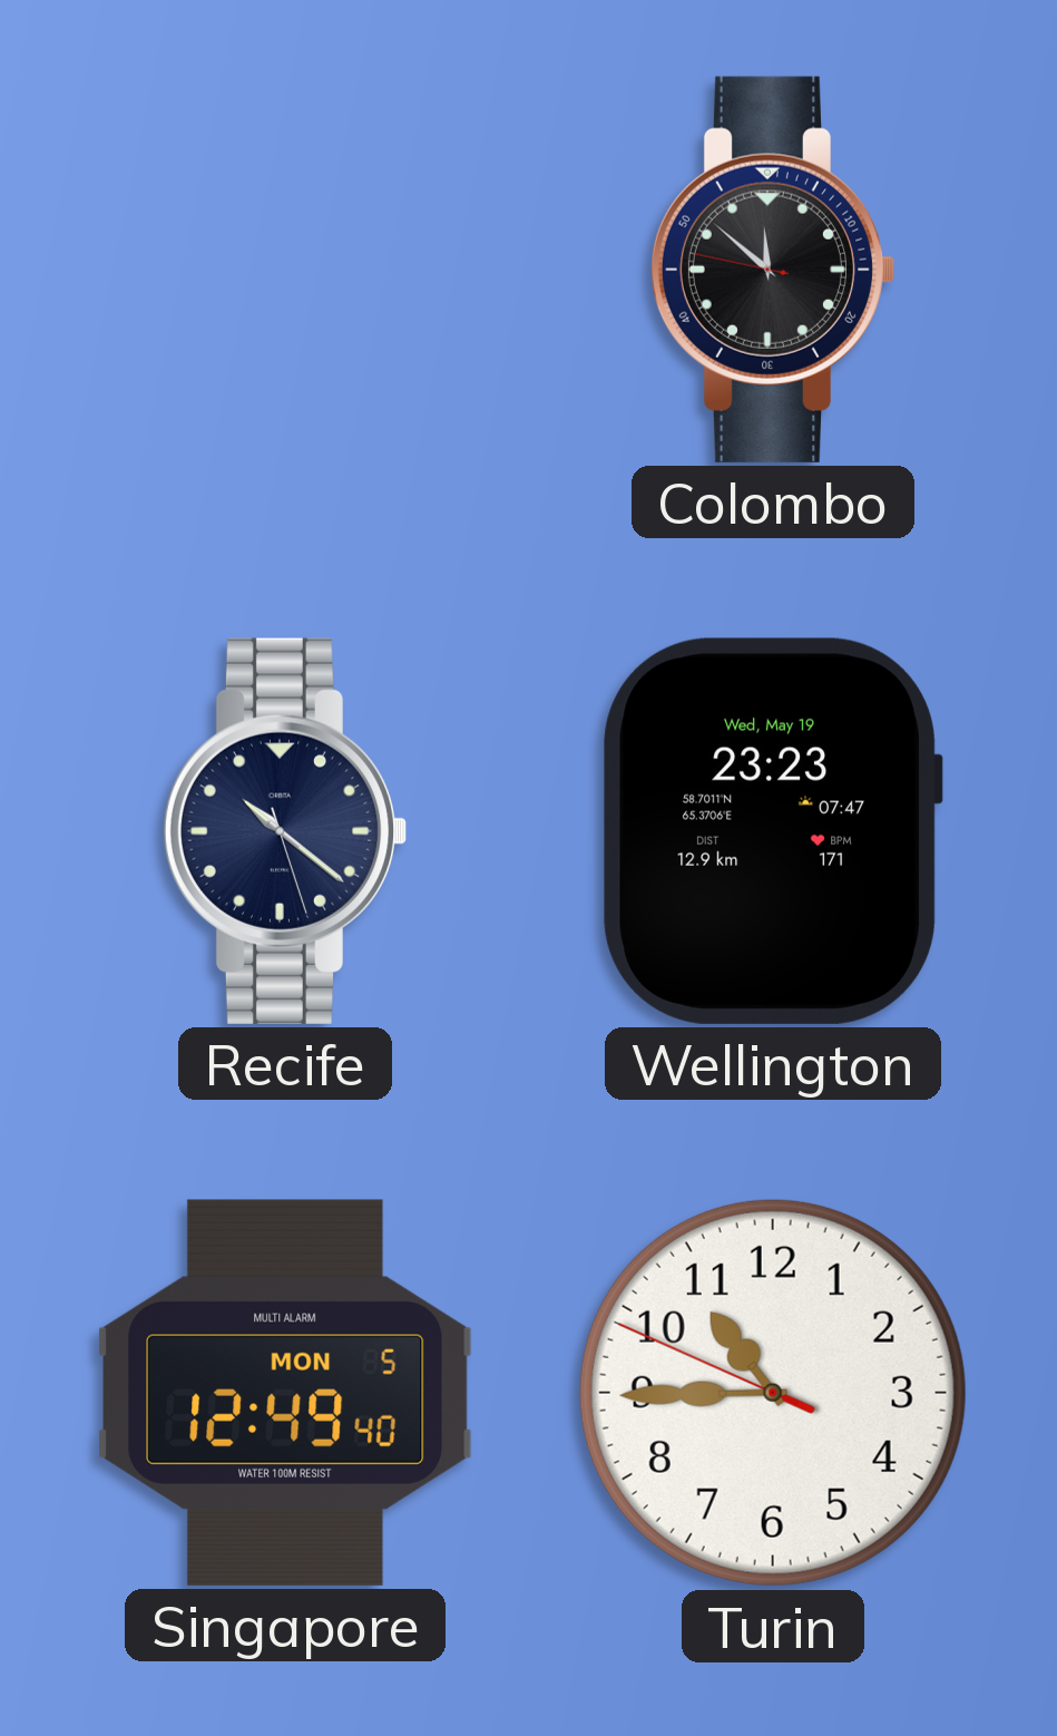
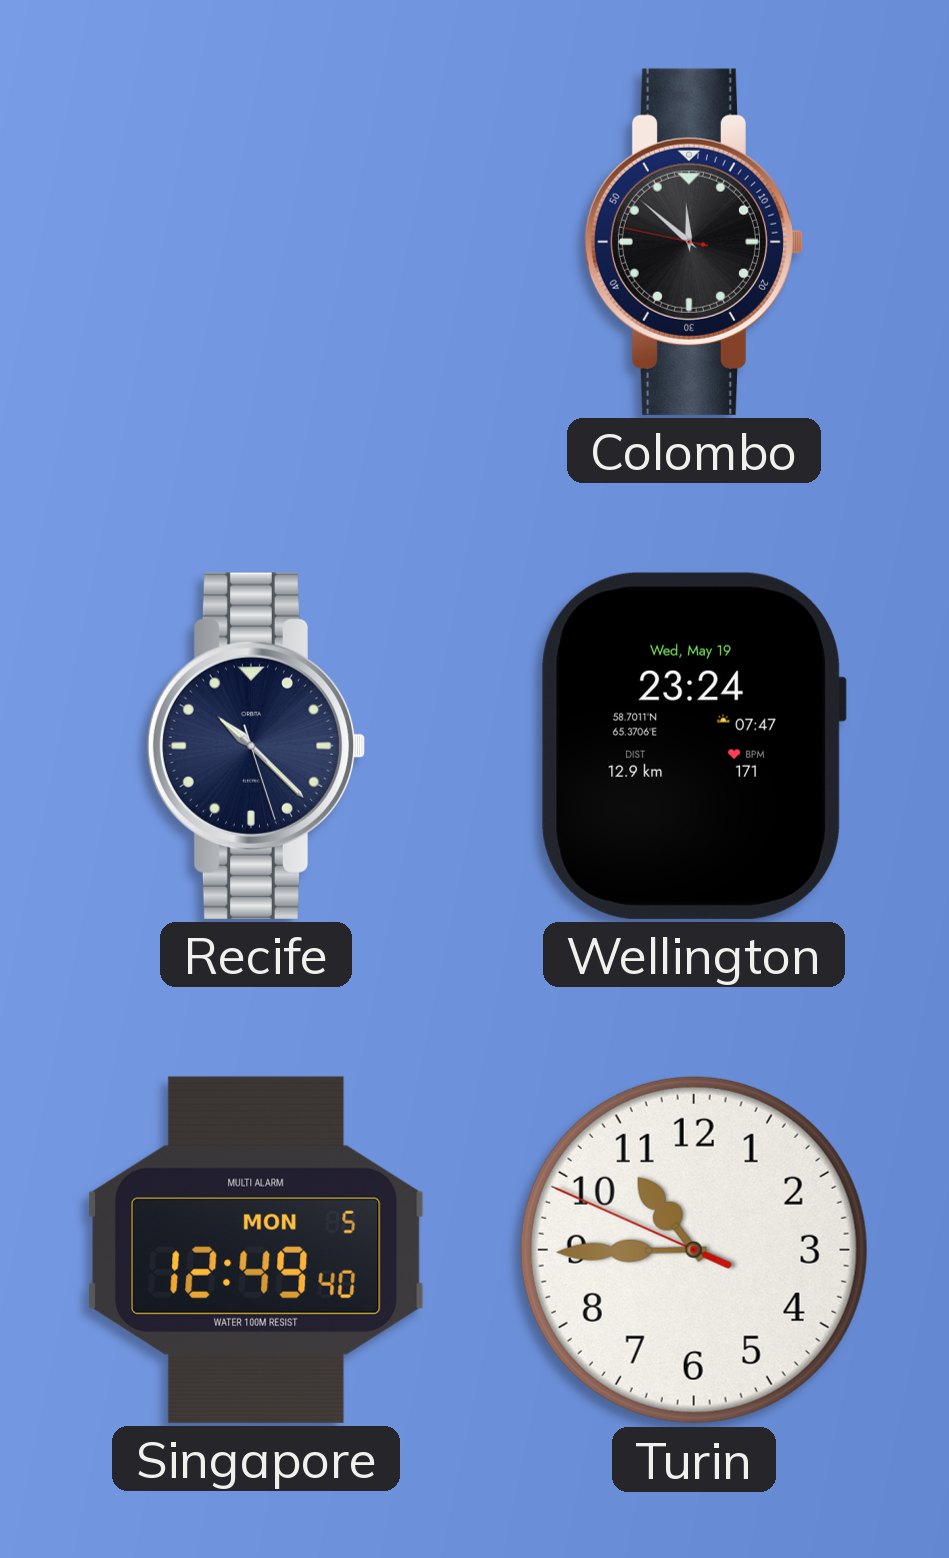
Recife: 10:21 -> 10:22
Wellington: 23:23 -> 23:24
